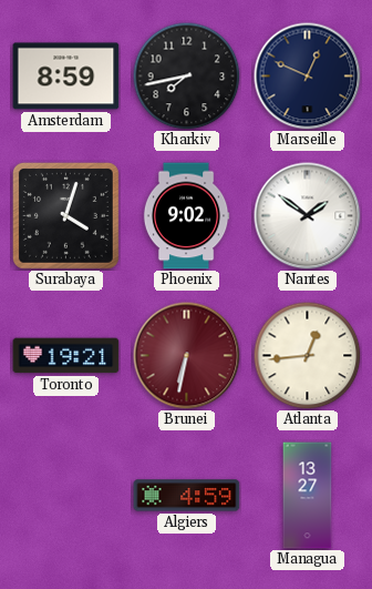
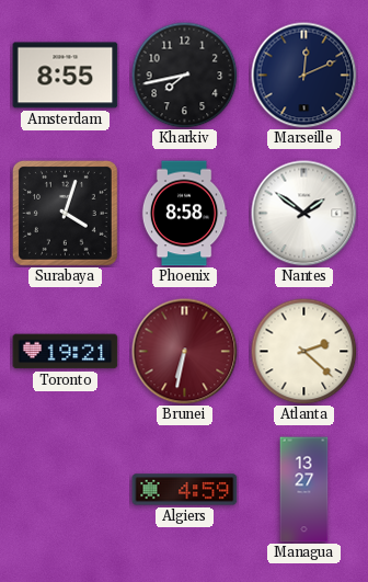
Amsterdam: 8:59 -> 8:55
Marseille: 12:49 -> 12:11
Phoenix: 9:02 -> 8:58
Atlanta: 12:44 -> 2:22
